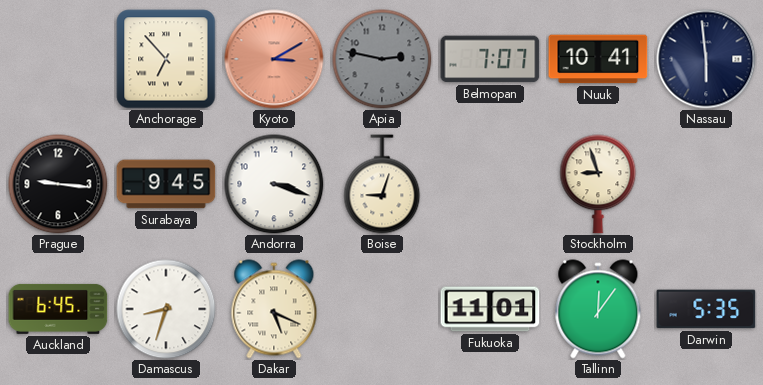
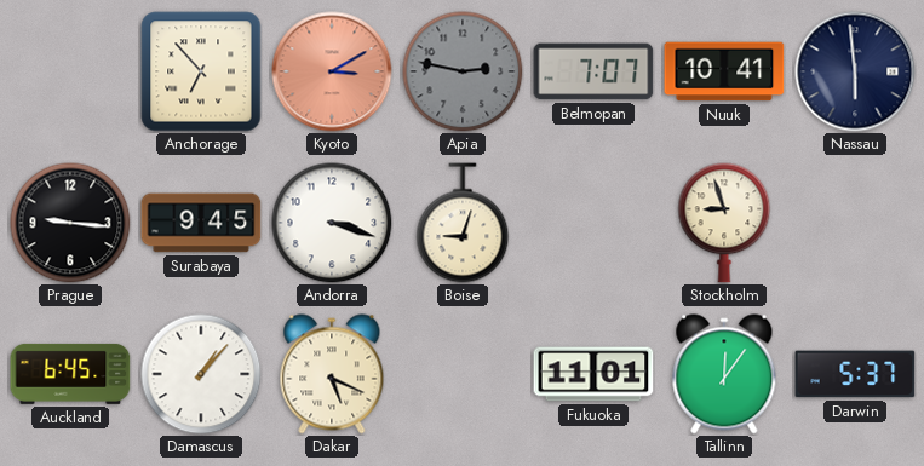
Damascus: 8:33 -> 1:07
Darwin: 5:35 -> 5:37
